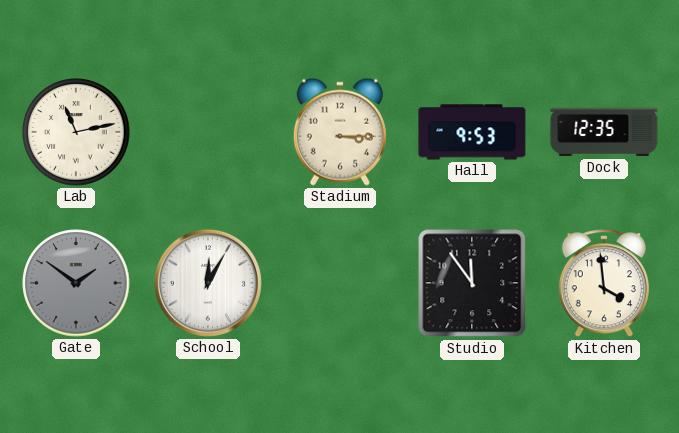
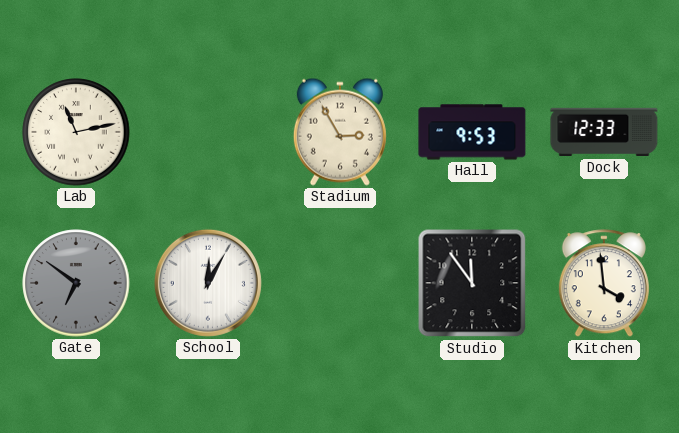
Stadium: 3:15 -> 2:55
Dock: 12:35 -> 12:33
Gate: 1:51 -> 6:51
